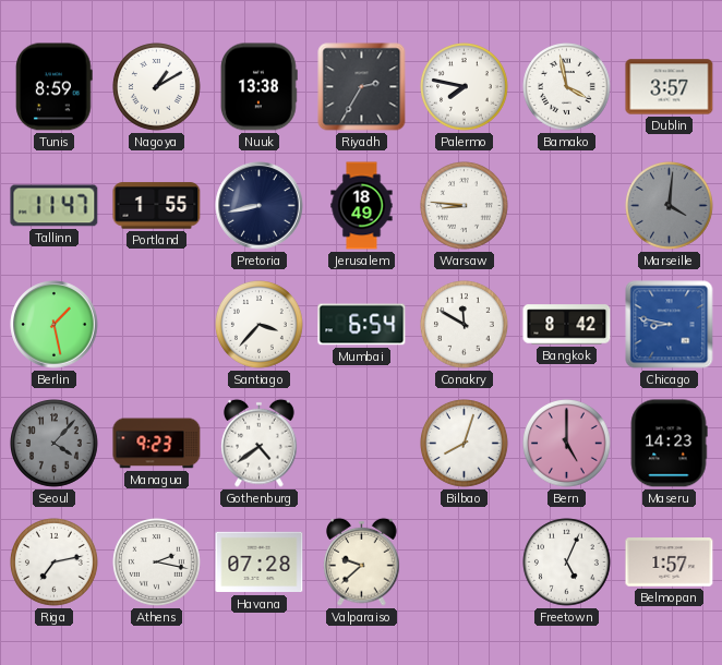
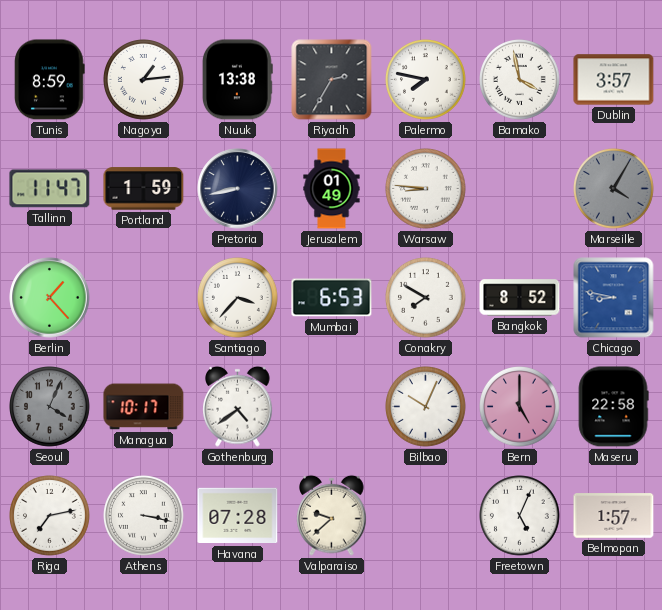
Nagoya: 1:10 -> 1:14
Portland: 1:55 -> 1:59
Jerusalem: 18:49 -> 01:49
Marseille: 4:01 -> 4:05
Berlin: 1:28 -> 1:23
Mumbai: 6:54 -> 6:53
Conakry: 11:50 -> 7:50
Bangkok: 8:42 -> 8:52
Seoul: 4:07 -> 4:04
Managua: 9:23 -> 10:17
Bilbao: 8:03 -> 10:04
Maseru: 14:23 -> 22:58
Athens: 2:17 -> 3:17
